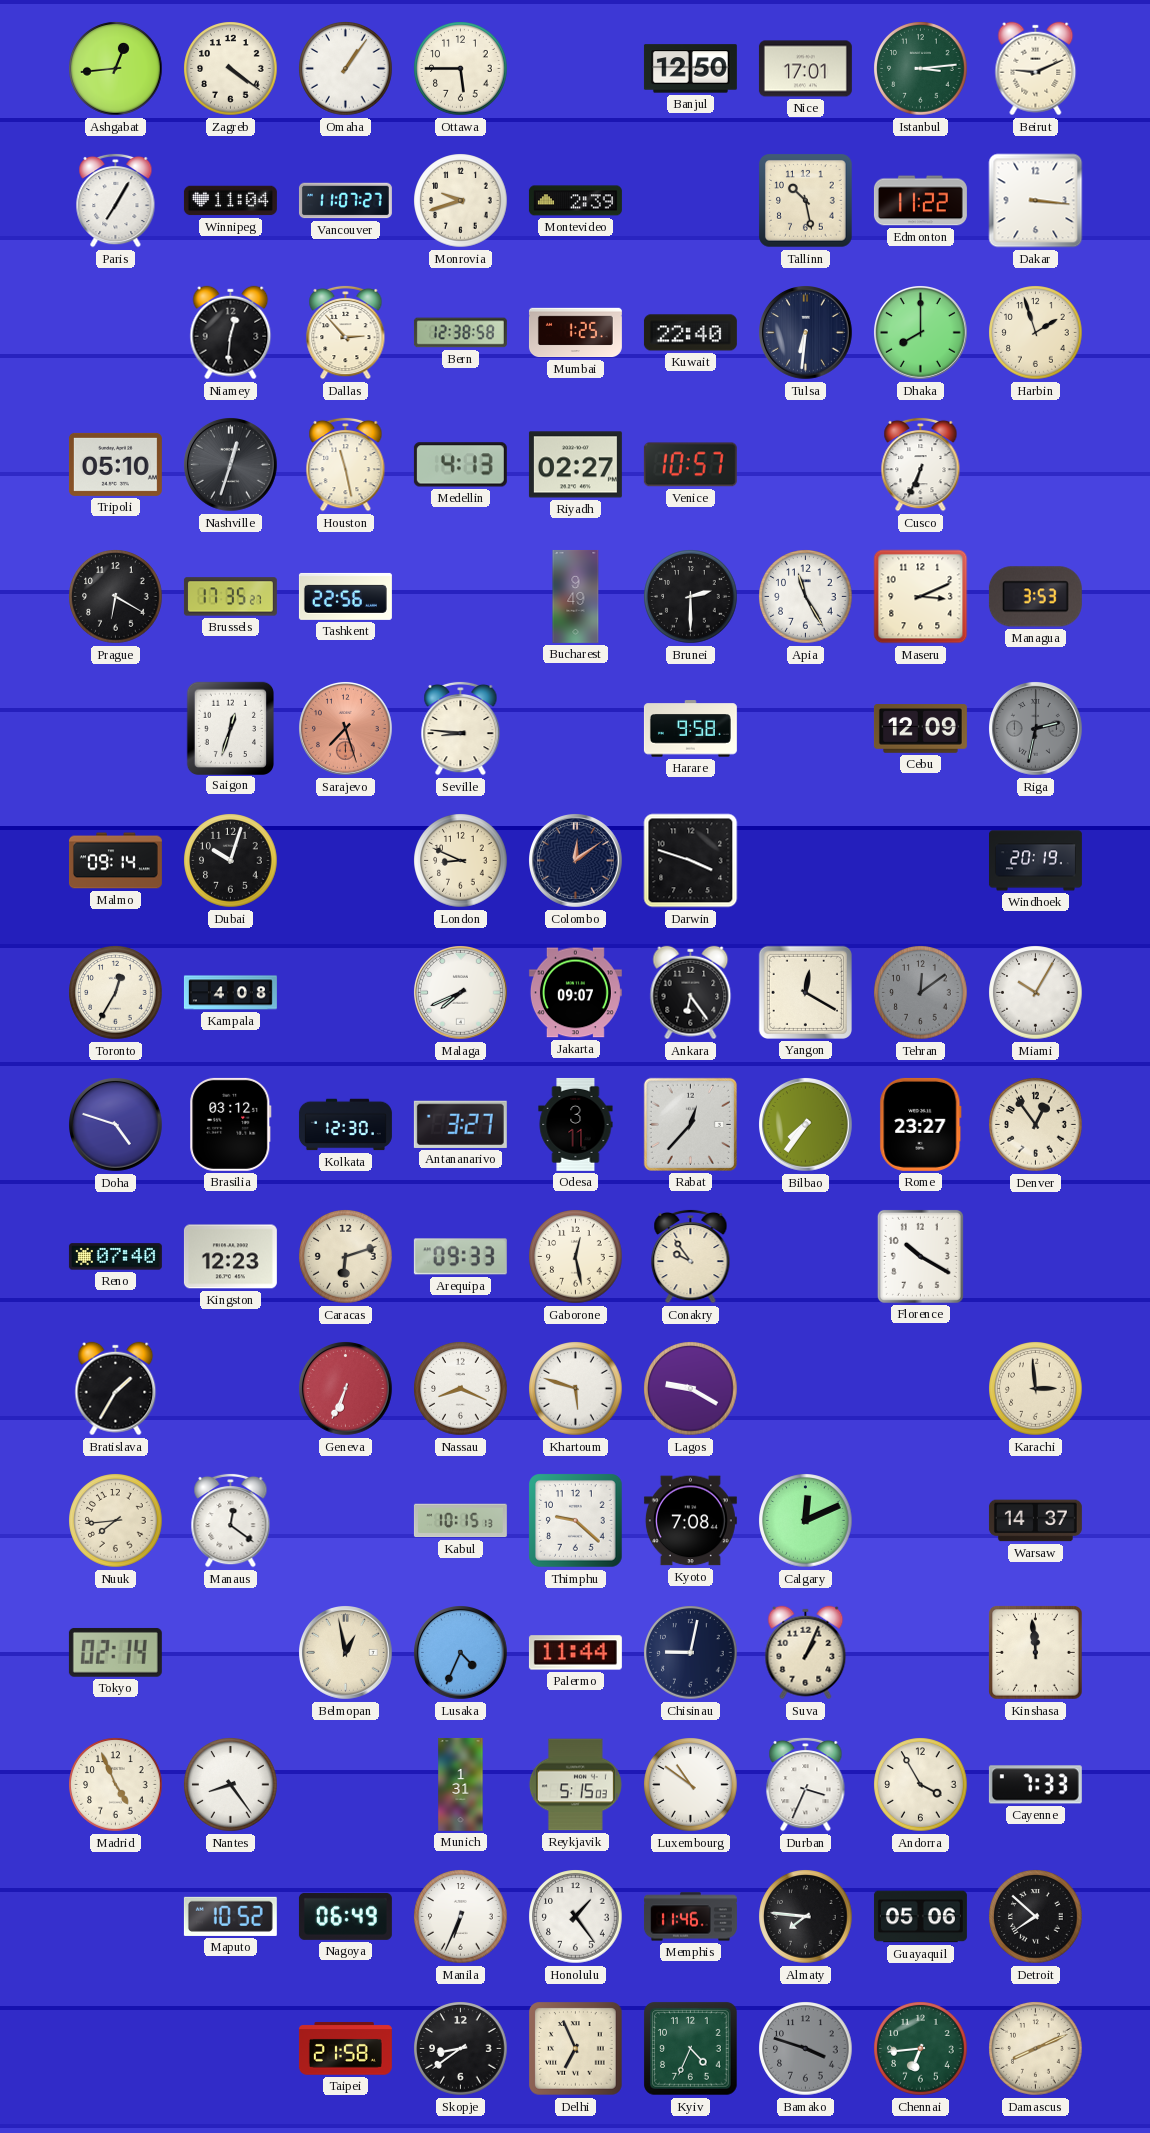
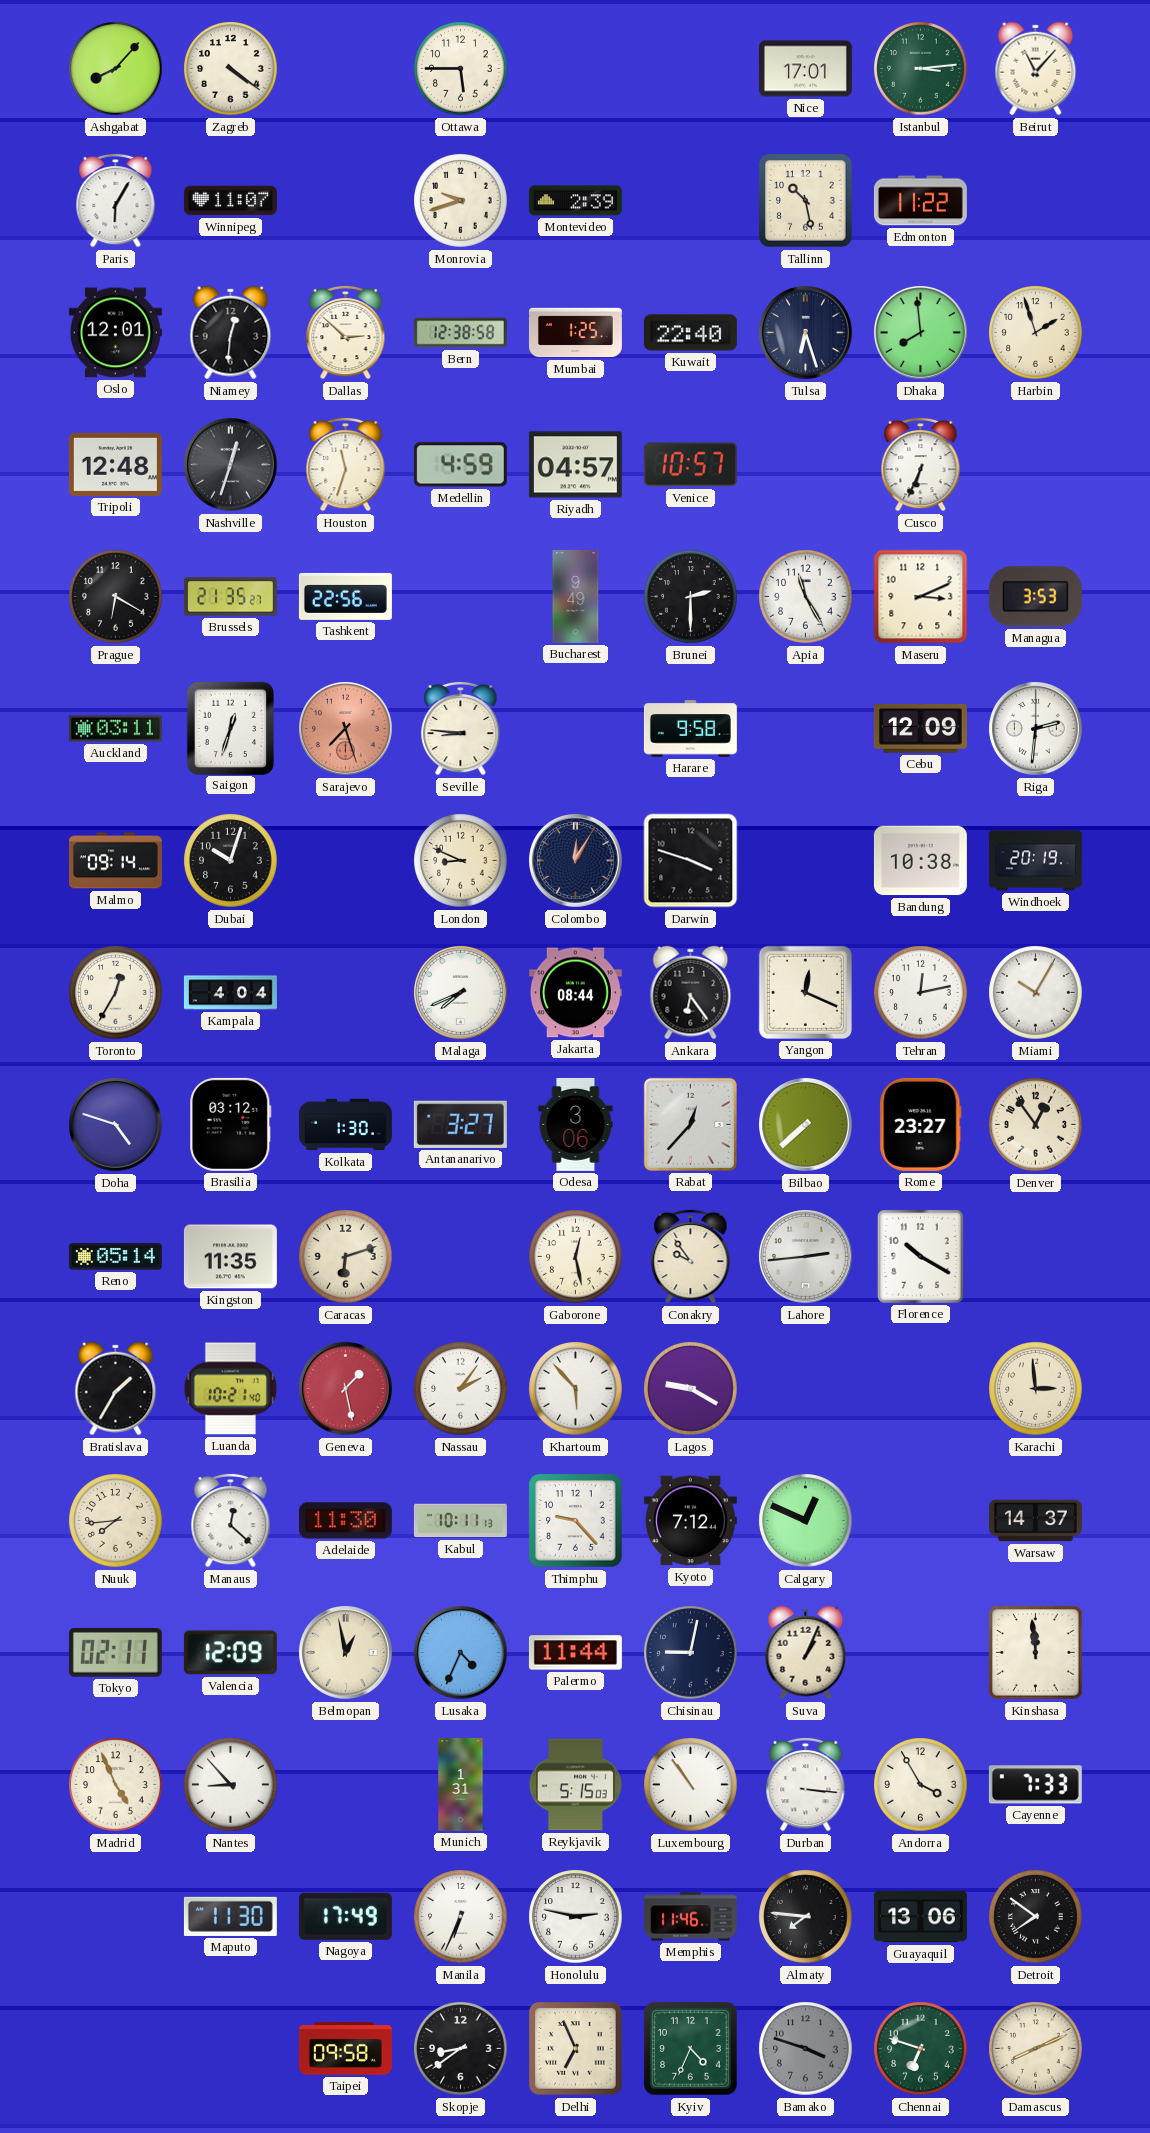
Ashgabat: 12:44 -> 8:07
Omaha: 1:06 -> none
Banjul: 12:50 -> none
Beirut: 9:11 -> 11:07
Paris: 7:05 -> 6:05
Winnipeg: 11:04 -> 11:07
Vancouver: 11:07 -> none
Dakar: 3:16 -> none
Oslo: none -> 12:01
Dallas: 2:53 -> 2:52
Tulsa: 6:31 -> 6:27
Dhaka: 8:00 -> 7:59
Tripoli: 05:10 -> 12:48
Houston: 11:28 -> 11:33
Medellin: 4:13 -> 4:59
Riyadh: 02:27 -> 04:57
Brussels: 17:35 -> 21:35
Auckland: none -> 03:11
Riga: 2:32 -> 2:31
Riga dial: grey -> white
Colombo: 12:09 -> 12:05
Bandung: none -> 10:38
Kampala: 4:08 -> 4:04
Jakarta: 09:07 -> 08:44
Yangon: 12:20 -> 12:19
Tehran: 12:09 -> 12:13
Tehran dial: grey -> white
Kolkata: 12:30 -> 1:30
Odesa: 3:11 -> 3:06
Bilbao: 7:36 -> 7:38
Reno: 07:40 -> 05:14
Kingston: 12:23 -> 11:35
Arequipa: 09:33 -> none
Lahore: none -> 2:44
Luanda: none -> 10:21
Geneva: 6:34 -> 1:28
Nassau: 8:19 -> 2:06
Khartoum: 5:48 -> 5:53
Manaus: 12:21 -> 12:22
Adelaide: none -> 11:30
Kabul: 10:15 -> 10:11
Thimphu: 9:22 -> 9:23
Kyoto: 7:08 -> 7:12
Calgary: 12:11 -> 12:49
Tokyo: 02:14 -> 02:11
Valencia: none -> 12:09
Nantes: 8:24 -> 8:53
Luxembourg: 10:51 -> 10:54
Durban: 3:34 -> 3:16
Maputo: 10:52 -> 11:30
Nagoya: 06:49 -> 17:49
Honolulu: 1:24 -> 2:47
Guayaquil: 05:06 -> 13:06
Detroit: 7:52 -> 7:51
Taipei: 21:58 -> 09:58
Chennai: 6:44 -> 6:48
